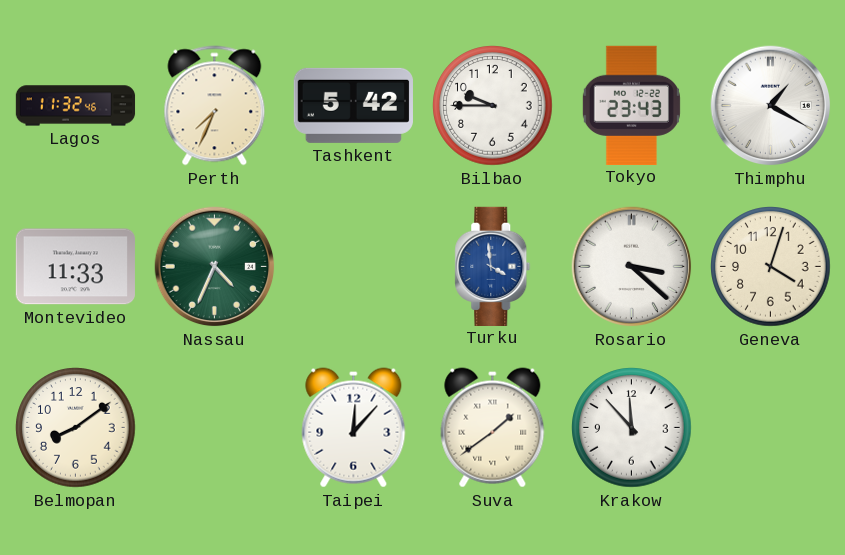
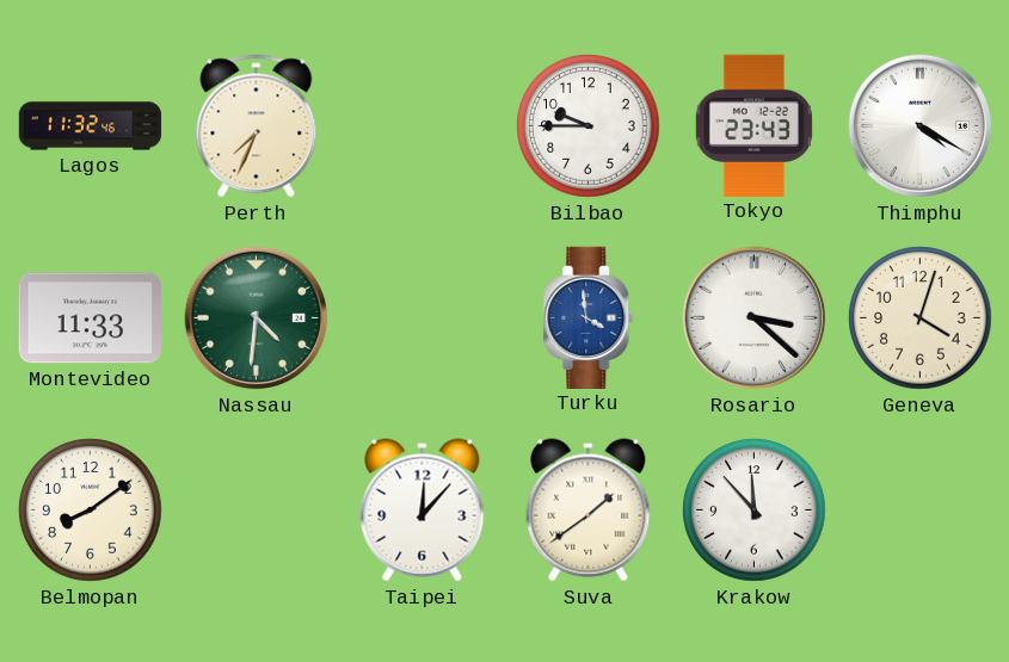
Tashkent: 5:42 -> none
Thimphu: 1:20 -> 4:20
Nassau: 4:34 -> 4:31
